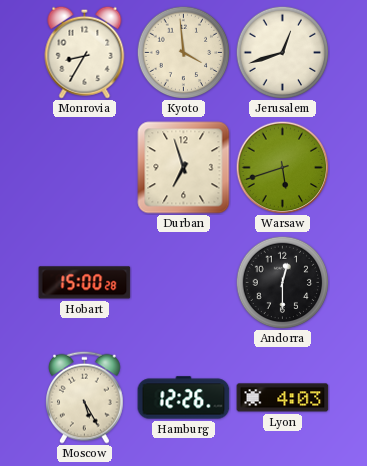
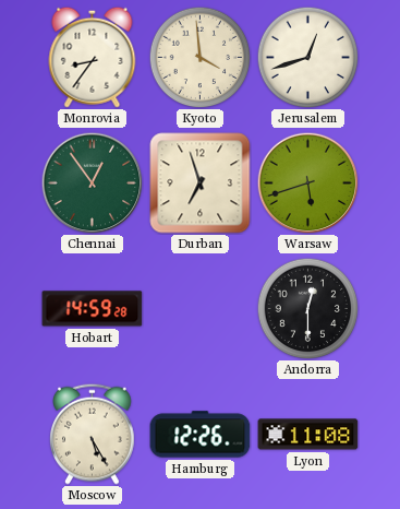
Monrovia: 8:35 -> 8:36
Chennai: none -> 12:54
Hobart: 15:00 -> 14:59
Lyon: 4:03 -> 11:08
